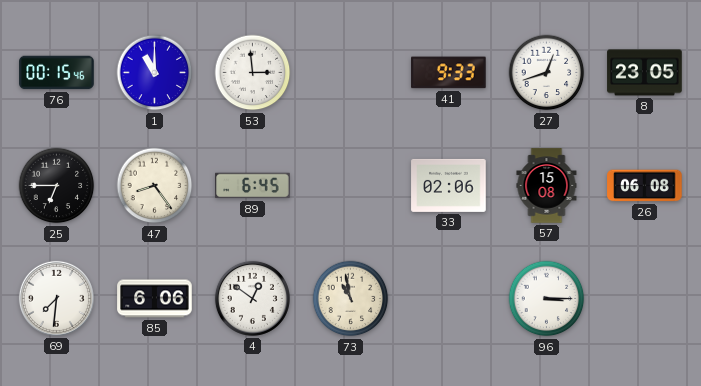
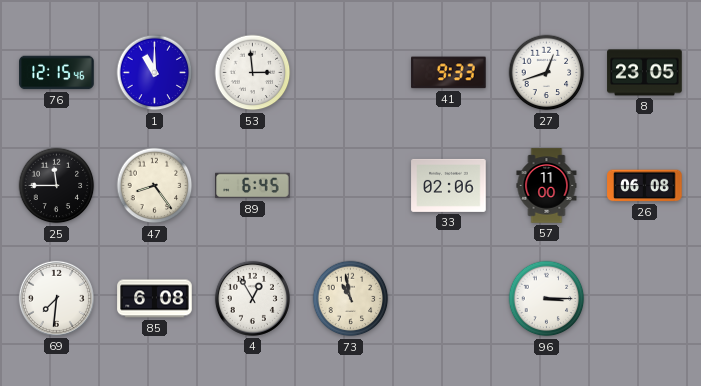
76: 00:15 -> 12:15
25: 6:45 -> 11:45
57: 15:08 -> 11:00
85: 6:06 -> 6:08
4: 12:51 -> 12:55
